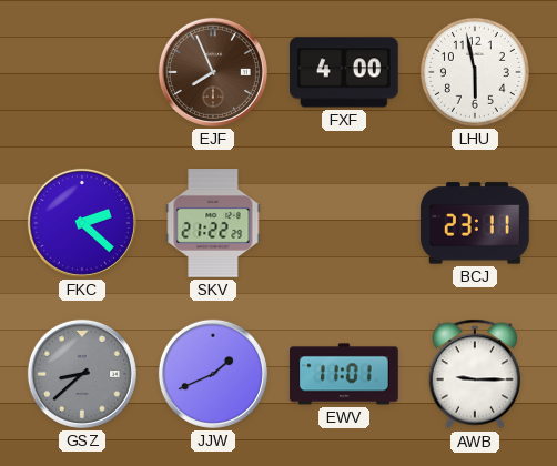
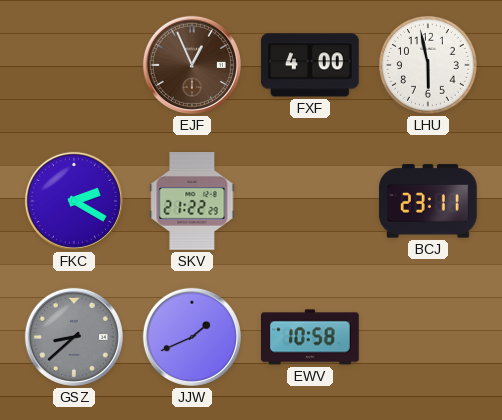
EJF: 7:56 -> 12:56
FKC: 2:22 -> 2:20
EWV: 11:01 -> 10:58
AWB: 9:15 -> none
